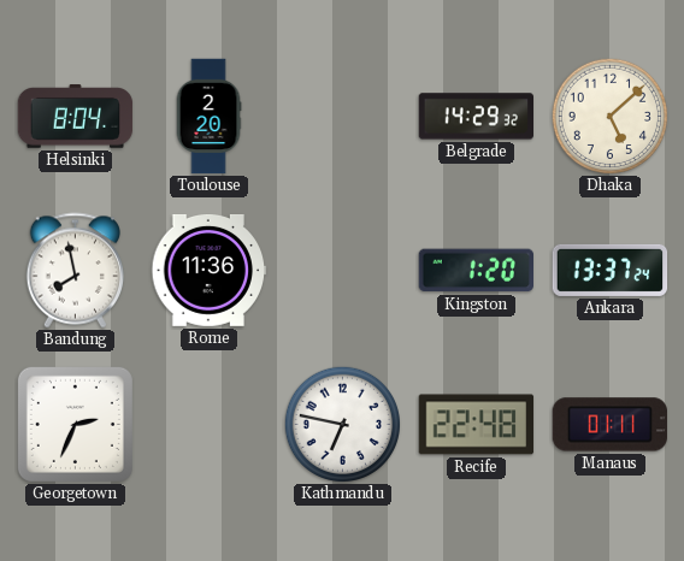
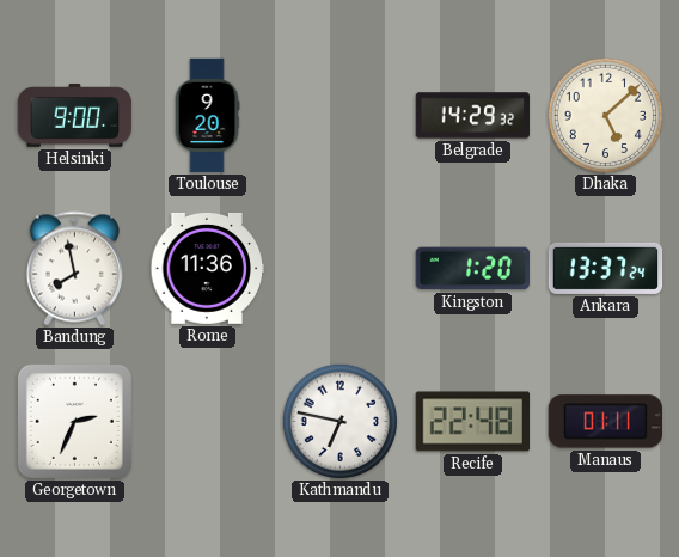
Helsinki: 8:04 -> 9:00
Toulouse: 2:20 -> 9:20
